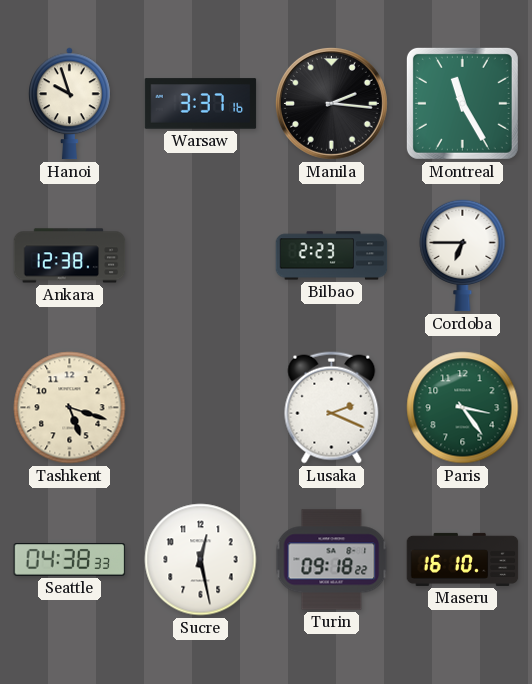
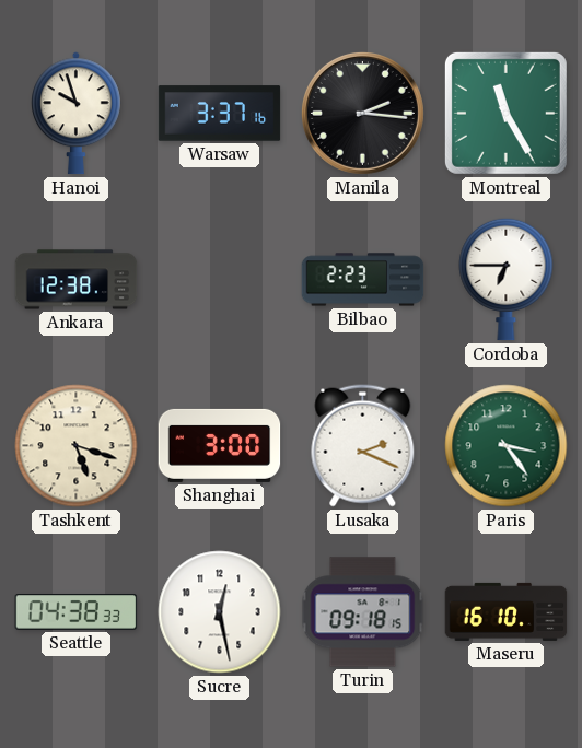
Shanghai: none -> 3:00
Turin: 09:18:22 -> 09:18:15
